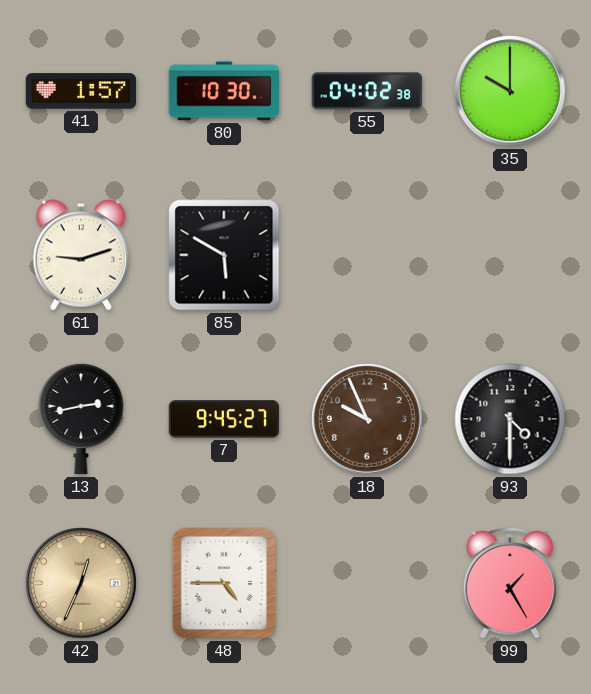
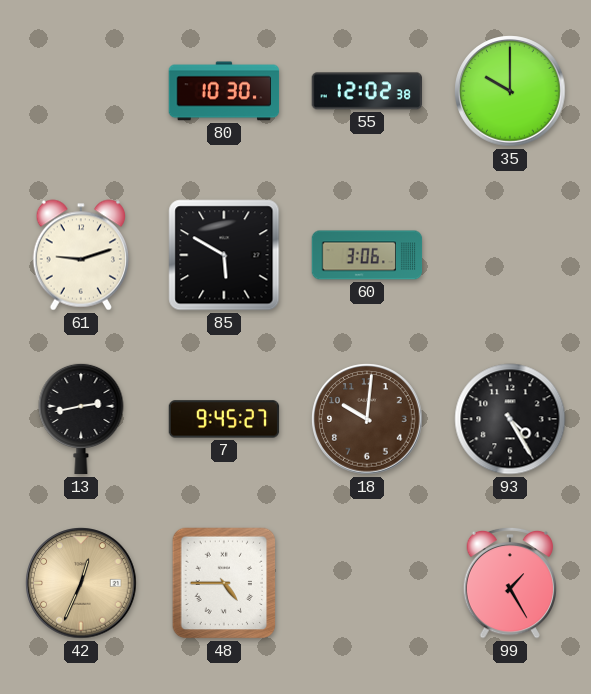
41: 1:57 -> none
55: 04:02 -> 12:02
60: none -> 3:06
18: 9:56 -> 10:01
93: 4:30 -> 4:25
